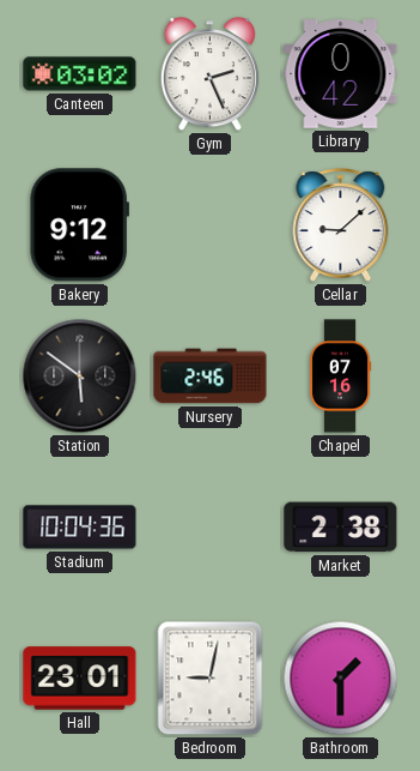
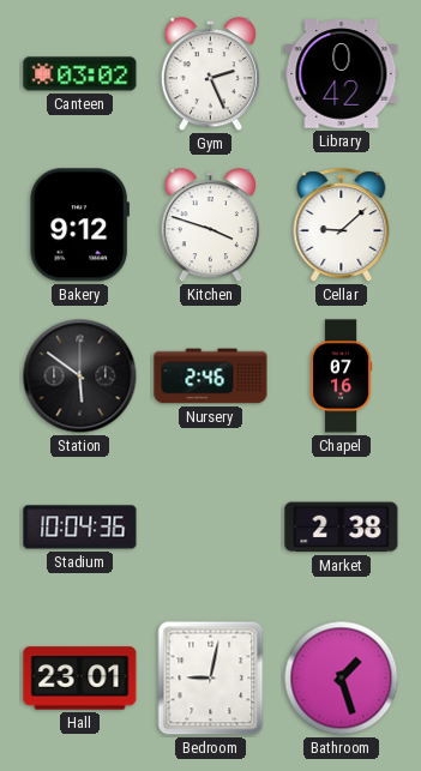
Kitchen: none -> 3:48
Bathroom: 1:30 -> 1:27
